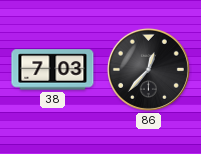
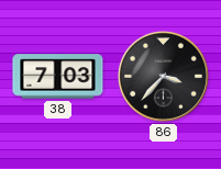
86: 12:37 -> 3:37
